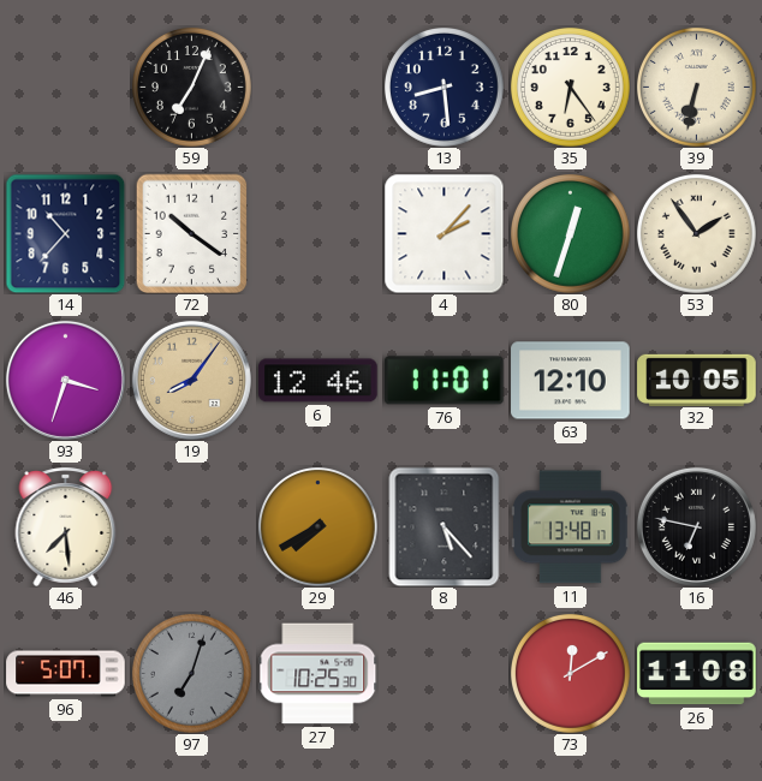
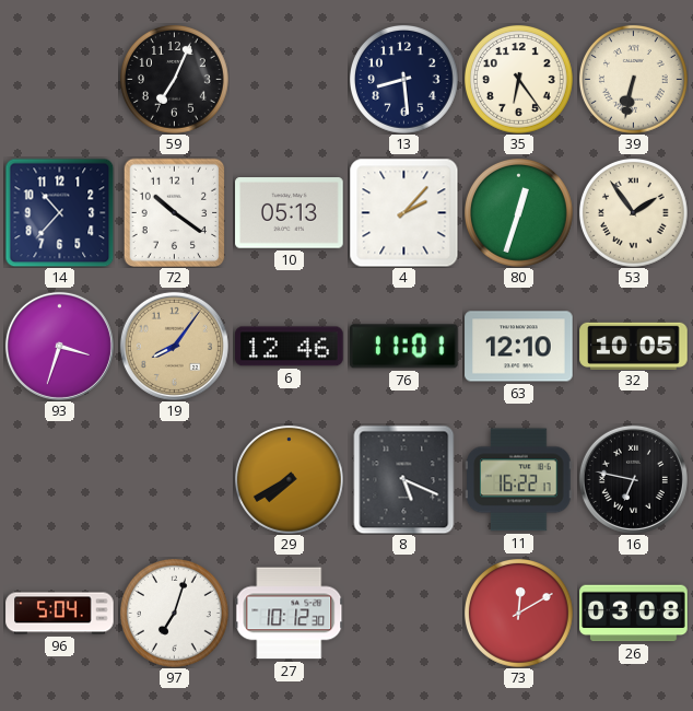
10: none -> 05:13
46: 7:29 -> none
8: 5:23 -> 5:19
11: 13:48 -> 16:22
96: 5:07 -> 5:04
97 dial: grey -> white
27: 10:25 -> 10:12
26: 11:08 -> 03:08
